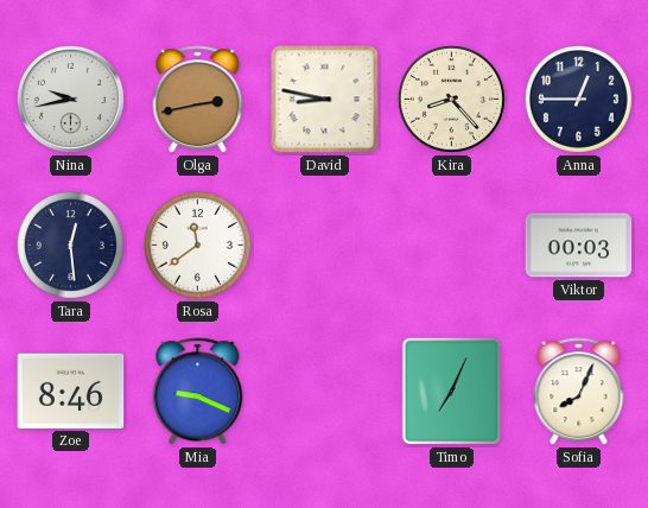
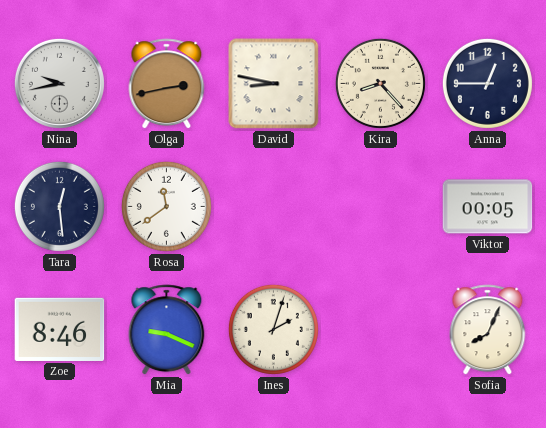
Viktor: 00:03 -> 00:05
Ines: none -> 2:03
Timo: 7:04 -> none
